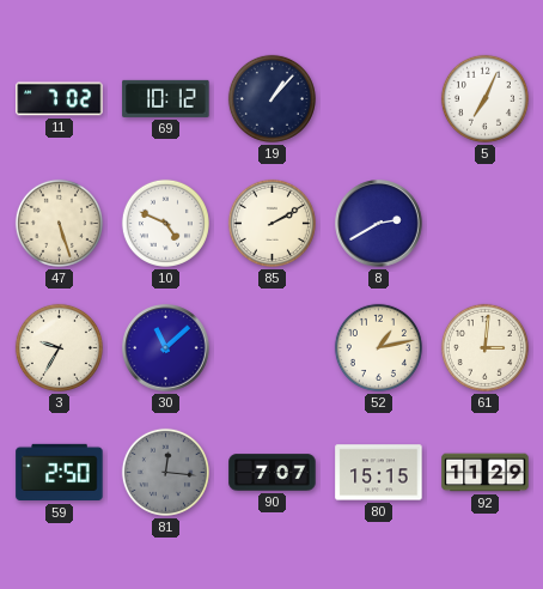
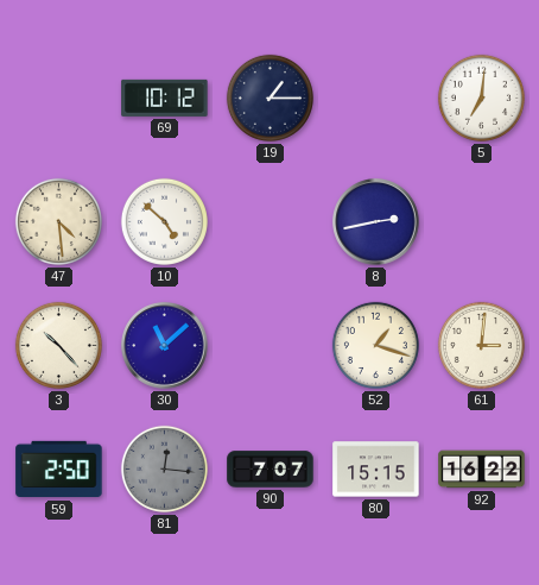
11: 7:02 -> none
19: 1:07 -> 1:15
5: 7:04 -> 7:01
47: 5:27 -> 4:29
10: 4:49 -> 4:52
85: 2:10 -> none
8: 2:40 -> 2:43
3: 9:35 -> 10:23
52: 1:13 -> 1:18
92: 11:29 -> 16:22
